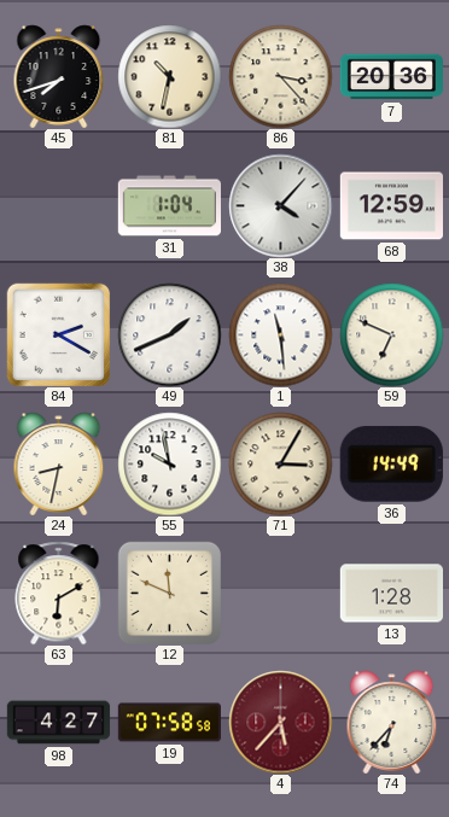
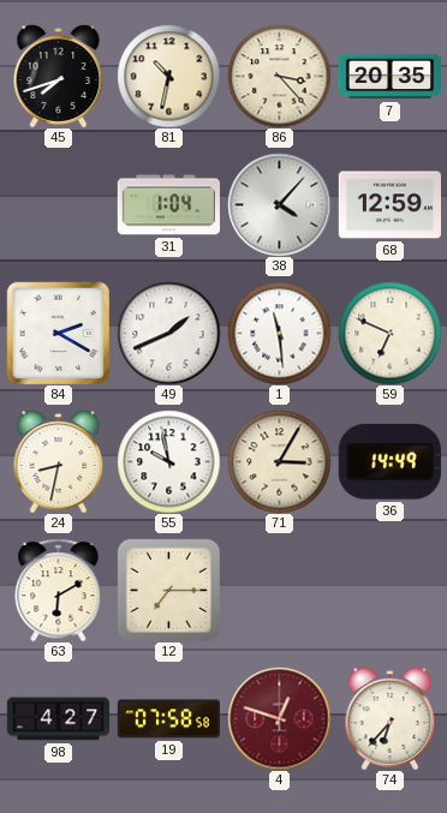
7: 20:36 -> 20:35
12: 11:49 -> 7:15
13: 1:28 -> none
4: 5:37 -> 12:48
